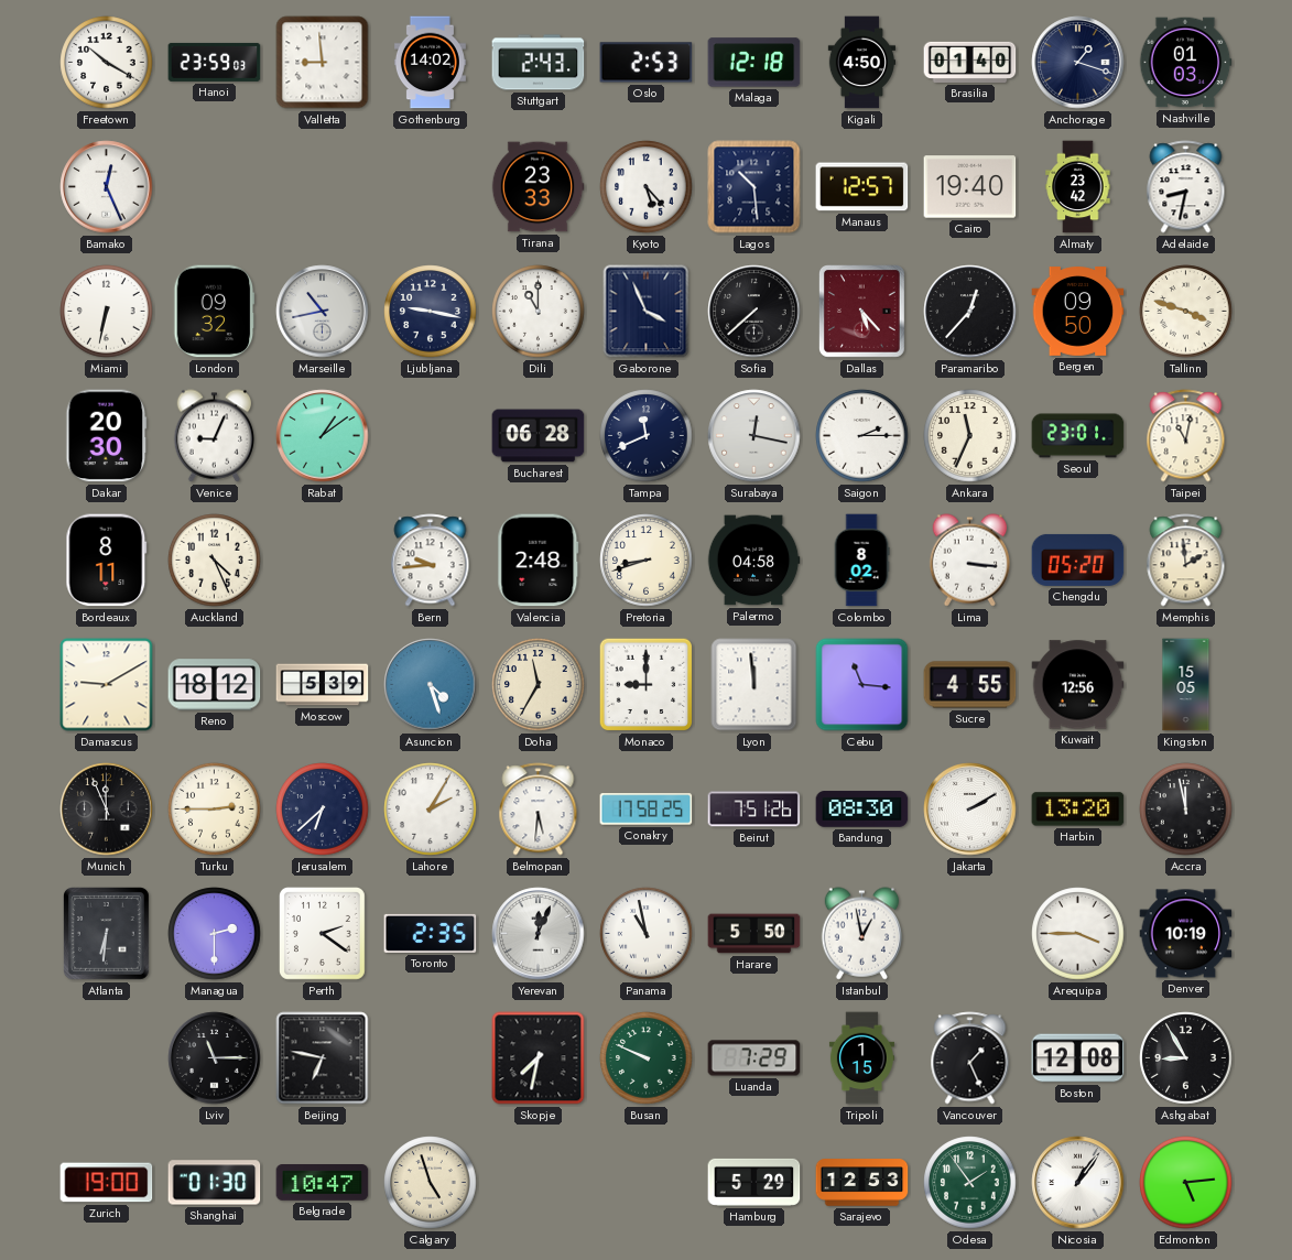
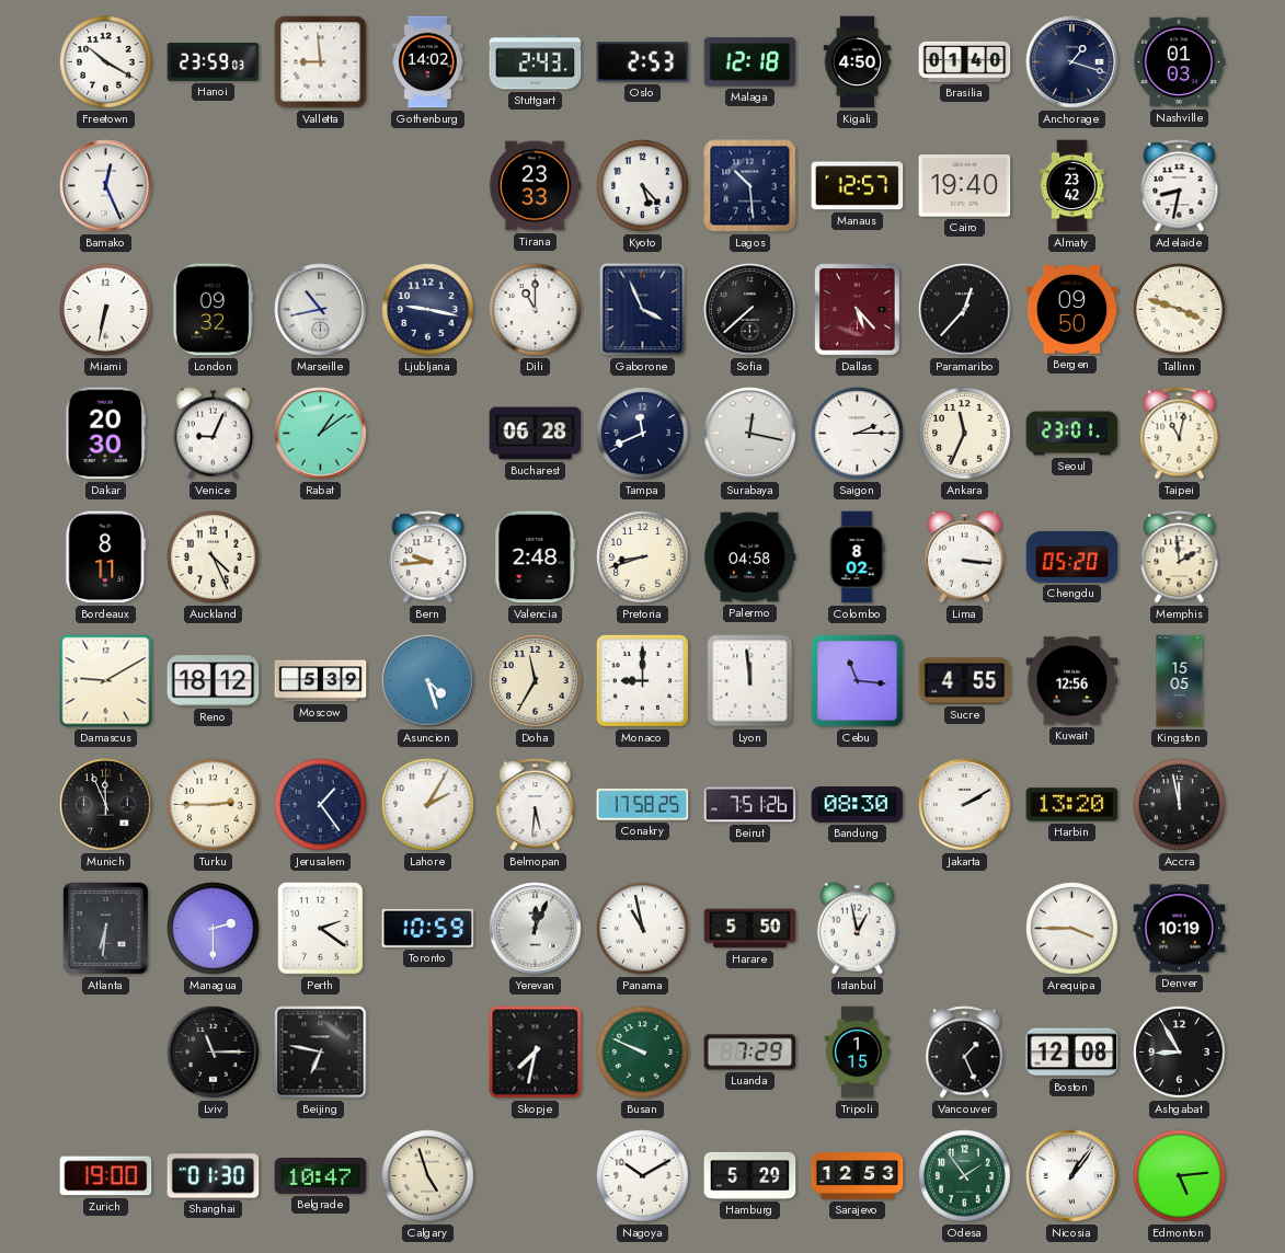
Jerusalem: 6:38 -> 1:24
Toronto: 2:35 -> 10:59
Nagoya: none -> 10:10
